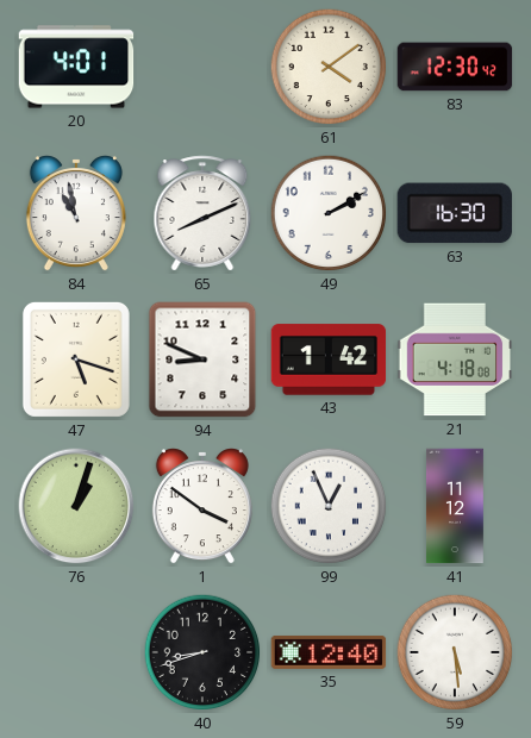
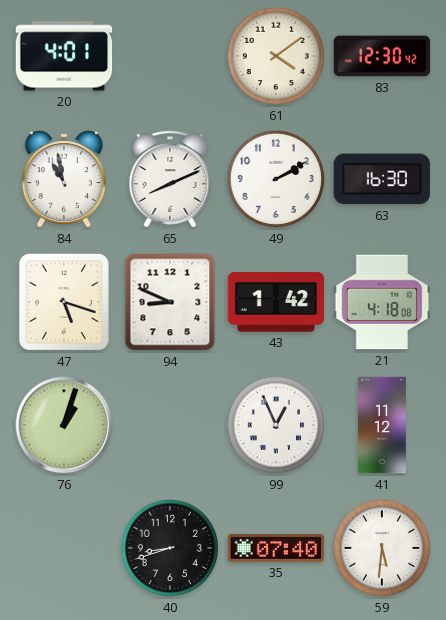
1: 3:51 -> none
35: 12:40 -> 07:40
59: 5:29 -> 5:31
